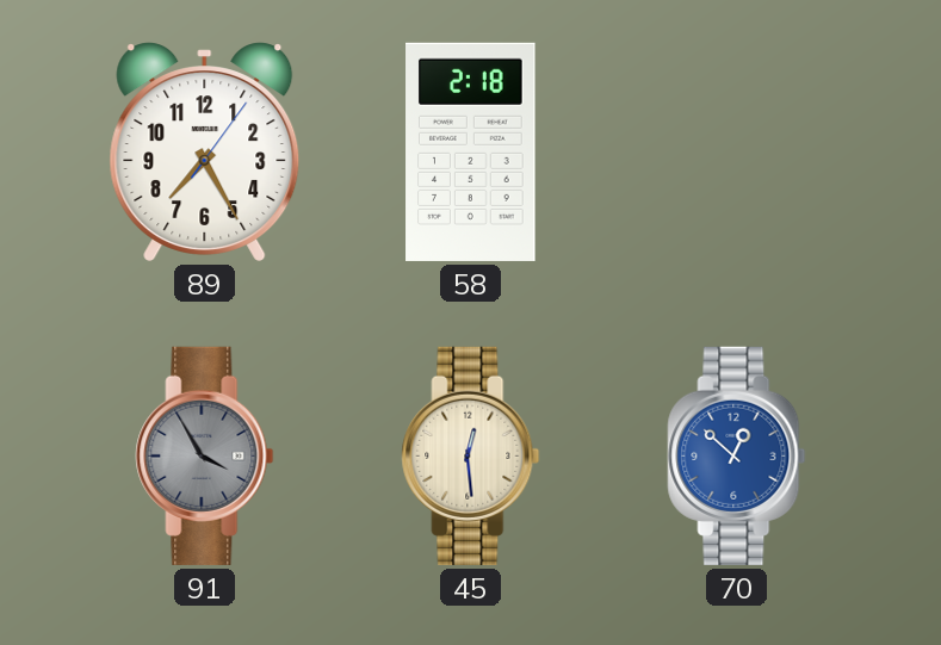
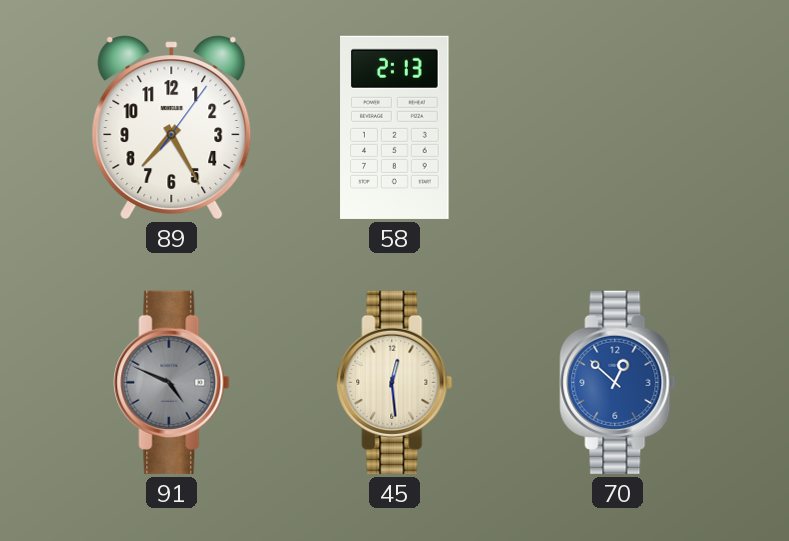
58: 2:18 -> 2:13
91: 3:55 -> 4:49
